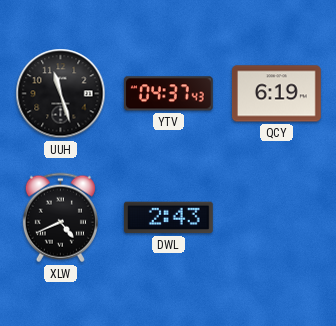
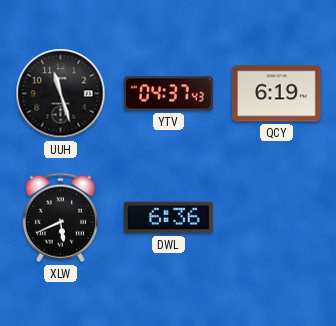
XLW: 4:41 -> 5:41
DWL: 2:43 -> 6:36
